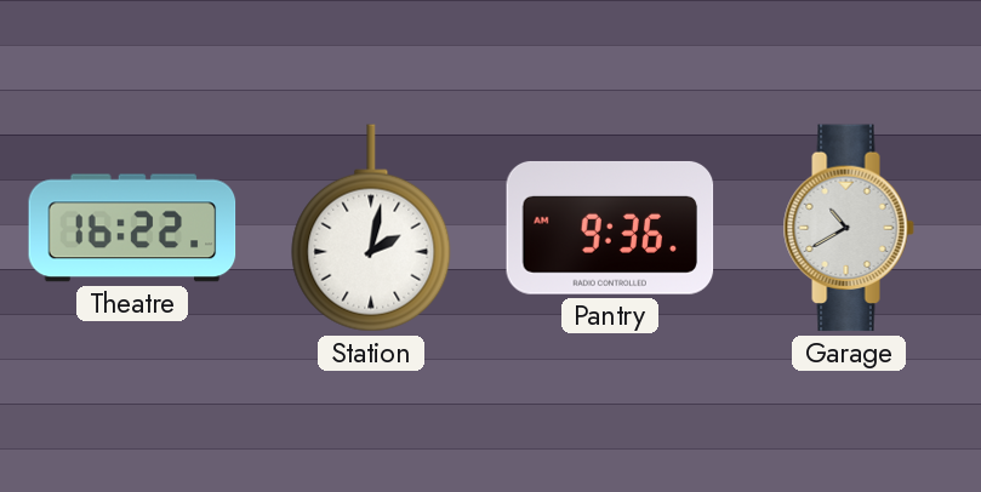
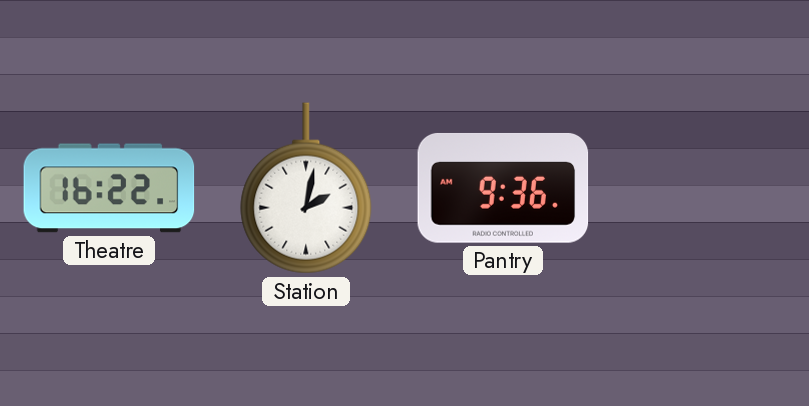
Garage: 10:40 -> none
